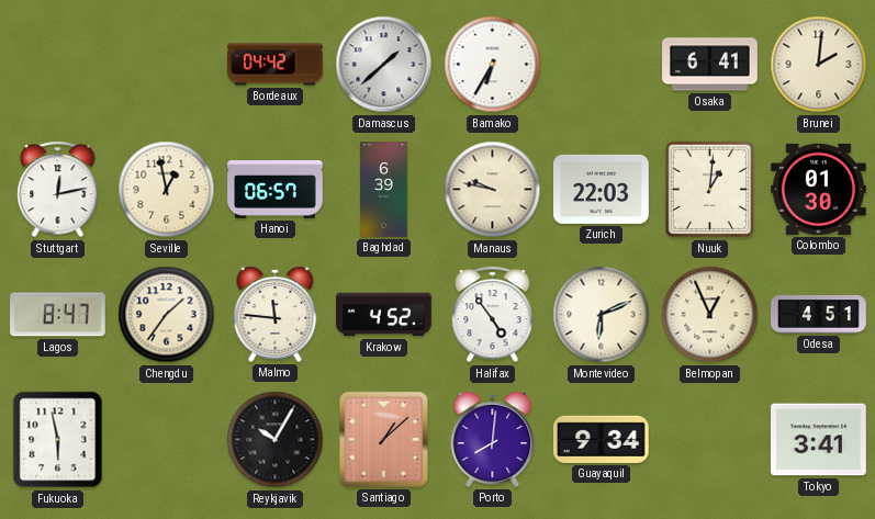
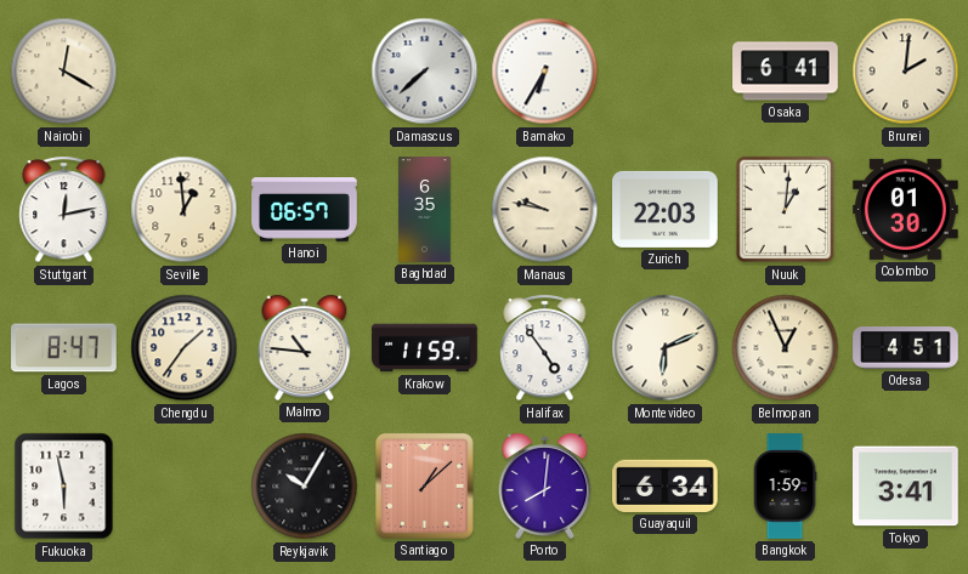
Nairobi: none -> 12:20
Bordeaux: 04:42 -> none
Damascus: 1:38 -> 7:38
Seville: 12:58 -> 12:59
Baghdad: 6:39 -> 6:35
Malmo: 11:46 -> 10:46
Krakow: 4:52 -> 11:59
Guayaquil: 9:34 -> 6:34
Bangkok: none -> 1:59
